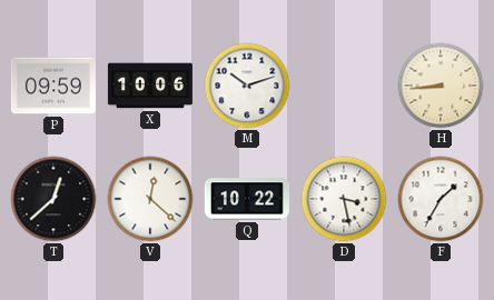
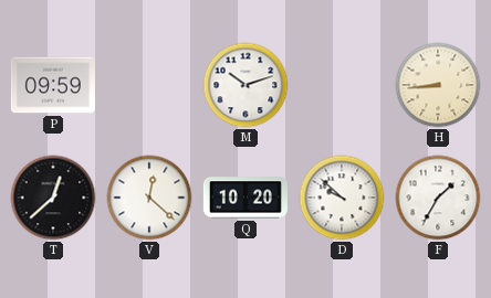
X: 10:06 -> none
Q: 10:22 -> 10:20
D: 3:28 -> 9:52
